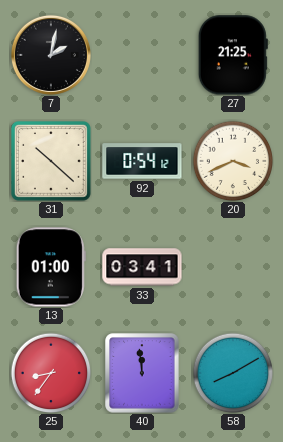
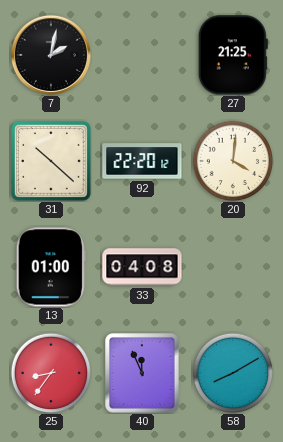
92: 0:54 -> 22:20
20: 3:41 -> 4:01
33: 03:41 -> 04:08
40: 11:59 -> 11:56
